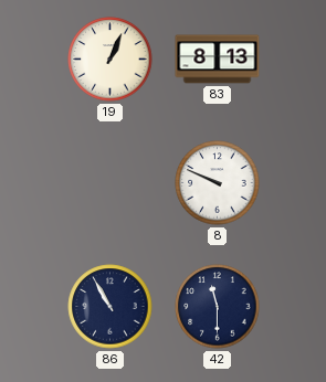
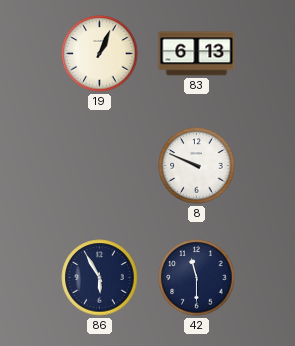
83: 8:13 -> 6:13
86: 10:55 -> 5:55
